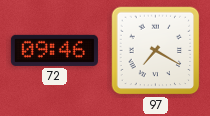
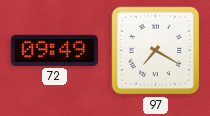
72: 09:46 -> 09:49
